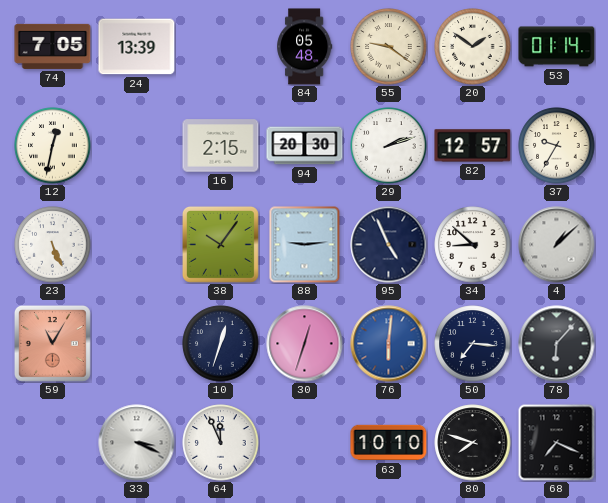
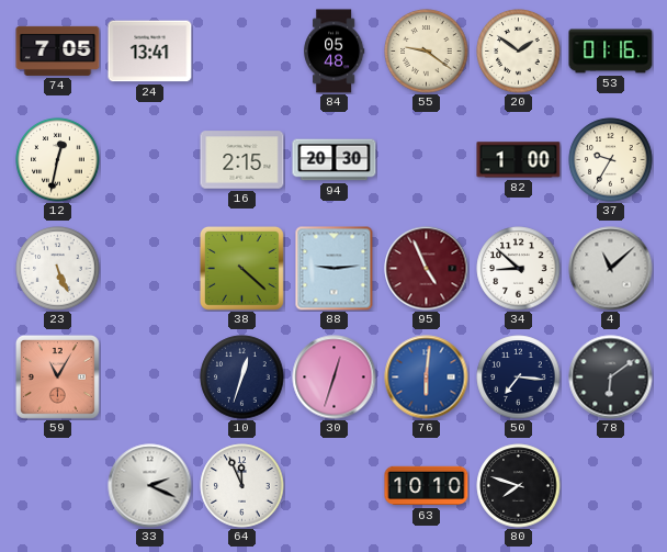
24: 13:39 -> 13:41
53: 01:14 -> 01:16
29: 2:12 -> none
82: 12:57 -> 1:00
38: 10:06 -> 4:22
95 dial: navy -> burgundy
4: 1:08 -> 11:08
78: 6:07 -> 6:09
33: 3:19 -> 2:19
68: 7:19 -> none
